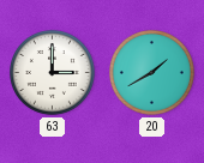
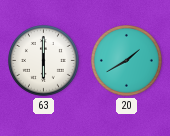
63: 3:00 -> 6:00
